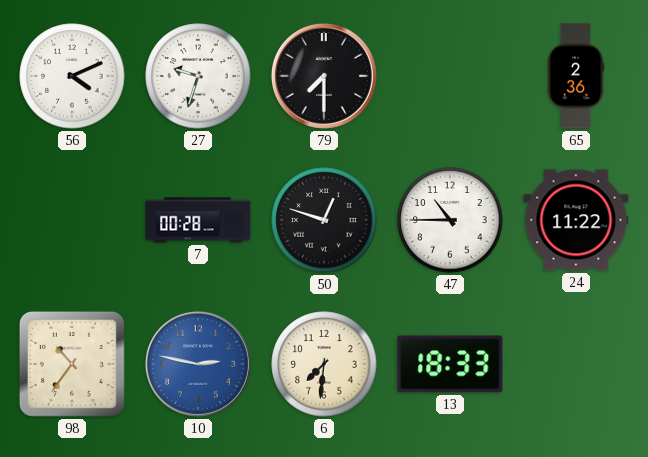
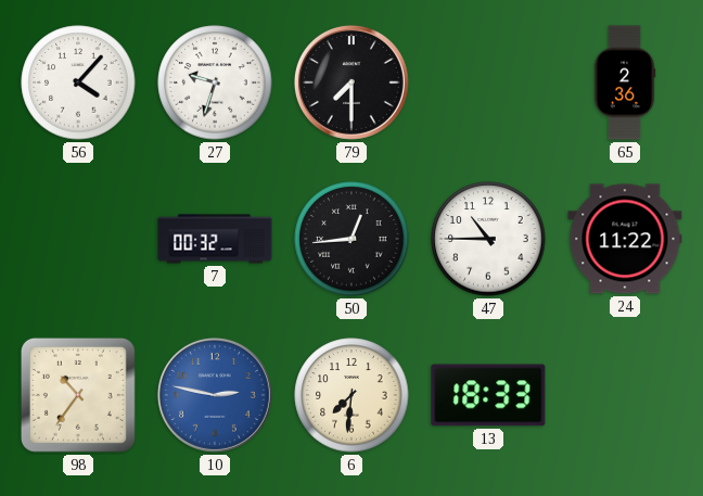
56: 4:11 -> 4:07
7: 00:28 -> 00:32
50: 12:48 -> 12:44
